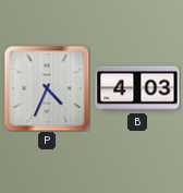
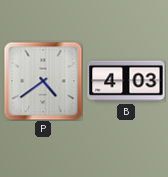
P: 4:34 -> 4:39
